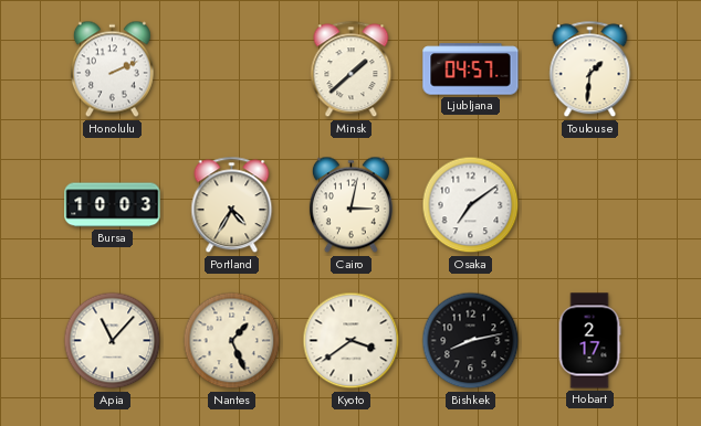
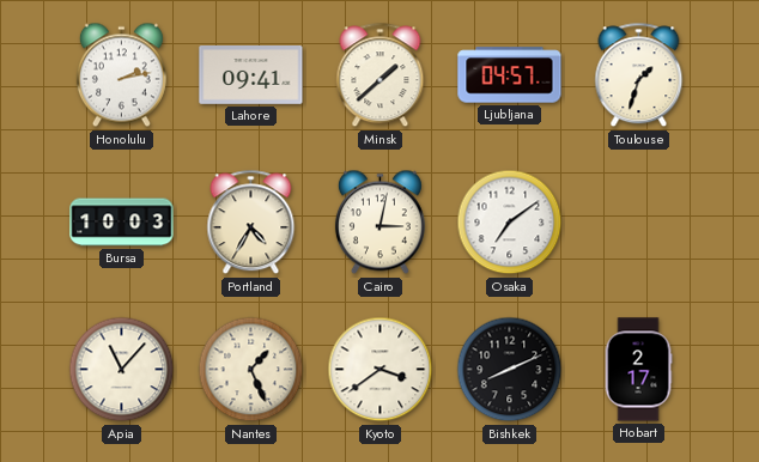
Honolulu: 2:11 -> 2:13
Lahore: none -> 09:41
Toulouse: 1:31 -> 1:33
Bishkek: 8:13 -> 8:11
